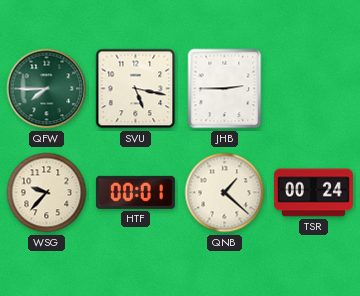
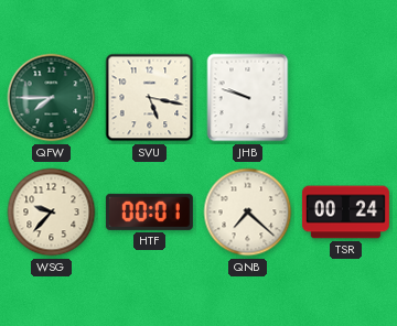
JHB: 2:45 -> 9:48
QNB: 1:22 -> 7:22
